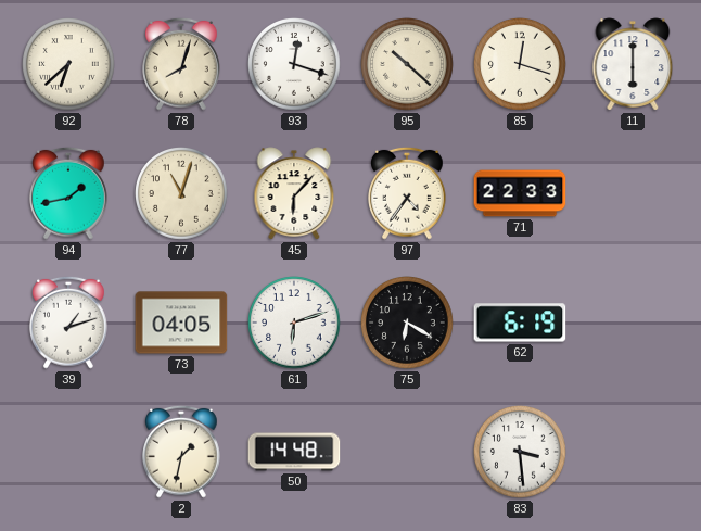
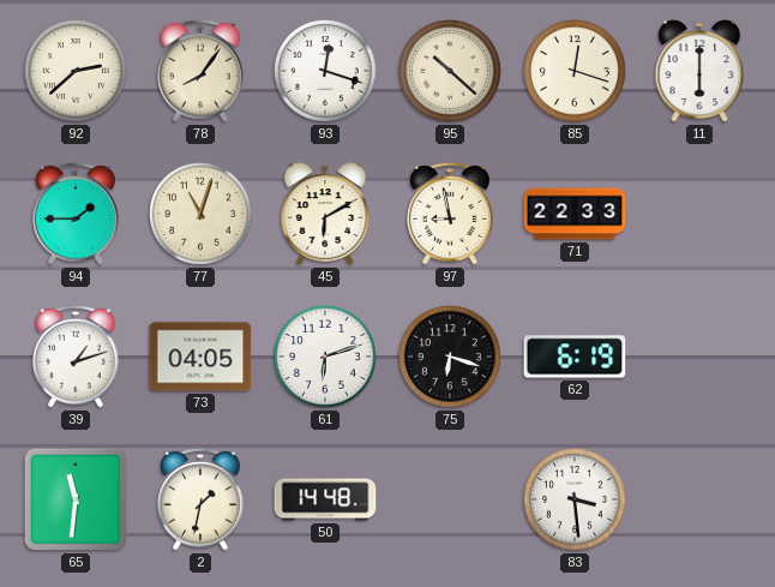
92: 6:38 -> 2:38
78: 8:03 -> 8:06
94: 1:43 -> 1:45
45: 6:07 -> 6:10
97: 4:36 -> 8:58
75: 6:20 -> 6:18
65: none -> 11:31
